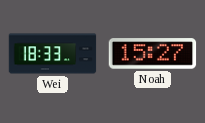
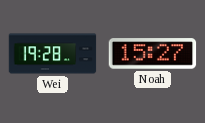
Wei: 18:33 -> 19:28
